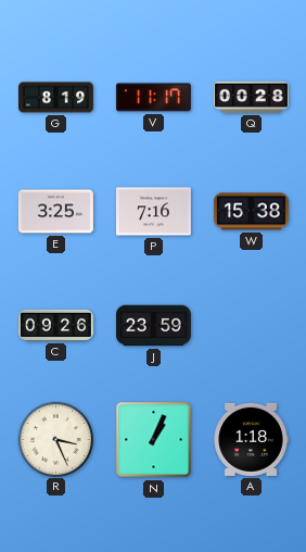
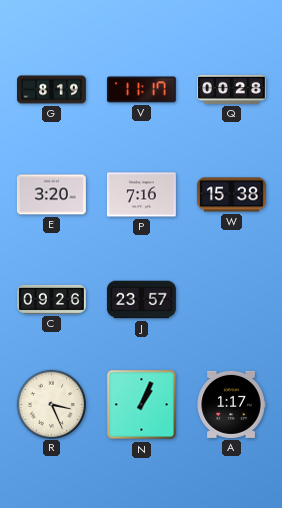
E: 3:25 -> 3:20
J: 23:59 -> 23:57
A: 1:18 -> 1:17
